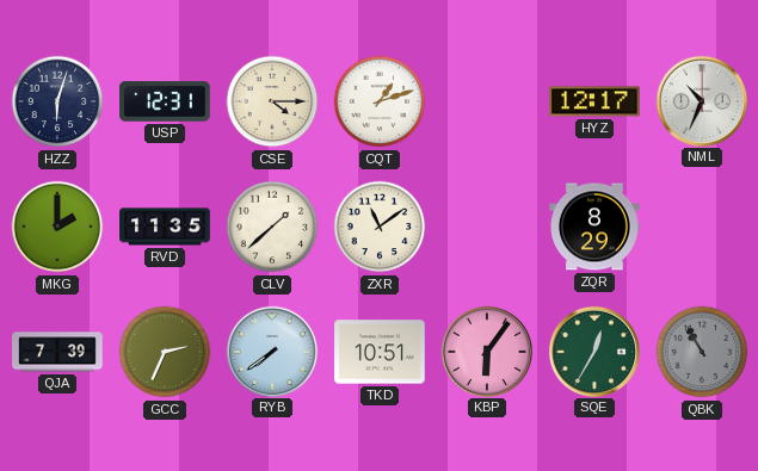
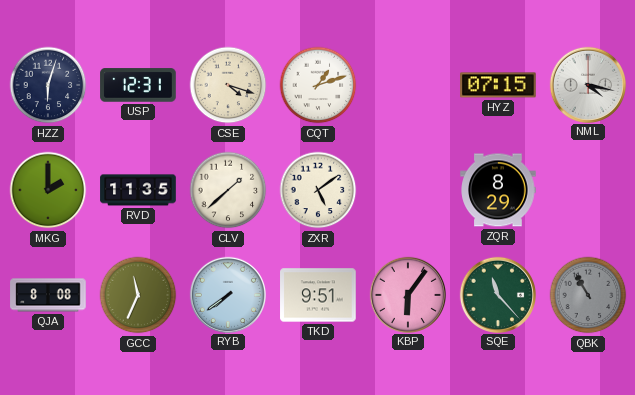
CSE: 4:15 -> 4:18
HYZ: 12:17 -> 07:15
NML: 10:34 -> 4:17
ZXR: 11:09 -> 5:09
QJA: 7:39 -> 8:08
GCC: 2:34 -> 11:34
TKD: 10:51 -> 9:51
SQE: 12:35 -> 11:23
